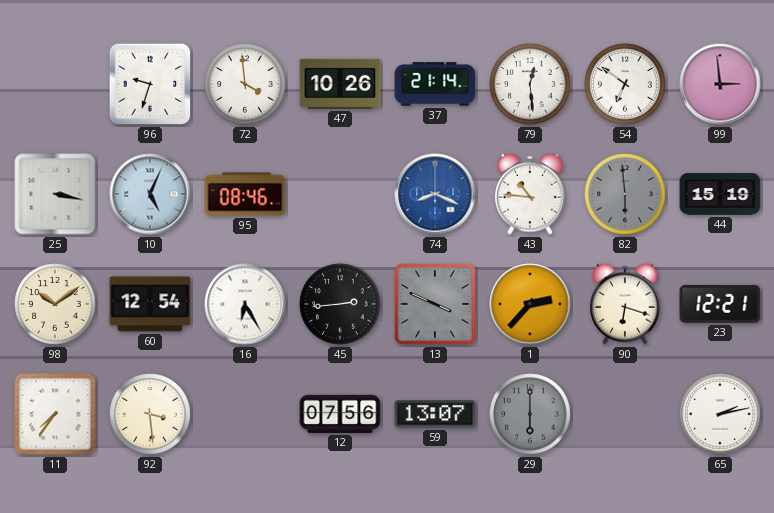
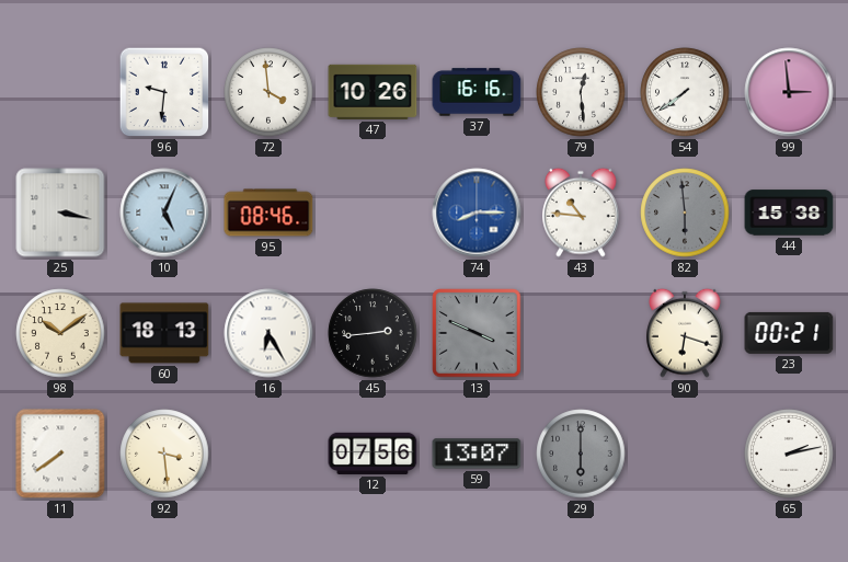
96: 9:33 -> 9:31
37: 21:14 -> 16:16
54: 6:51 -> 7:39
74: 8:19 -> 8:15
44: 15:19 -> 15:38
60: 12:54 -> 18:13
1: 2:37 -> none
23: 12:21 -> 00:21
11: 7:36 -> 7:39
